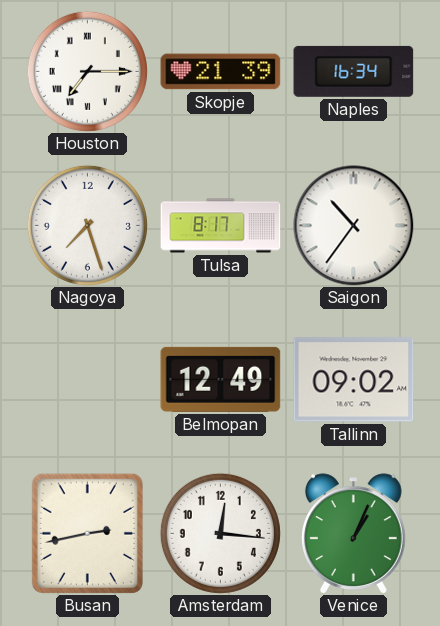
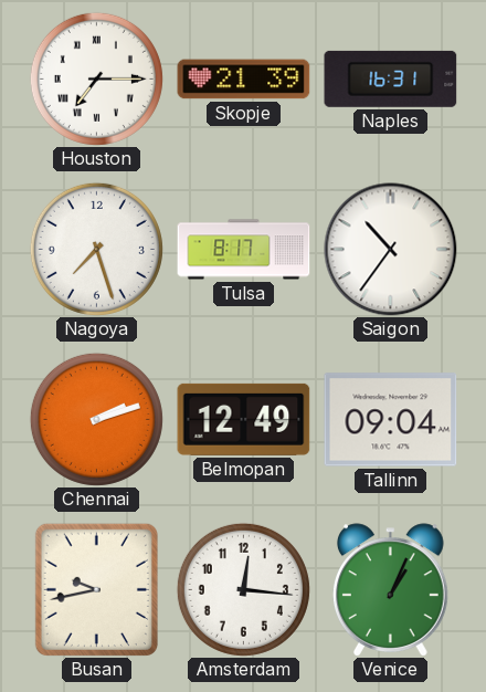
Naples: 16:34 -> 16:31
Chennai: none -> 2:12
Tallinn: 09:02 -> 09:04
Busan: 2:43 -> 9:43
